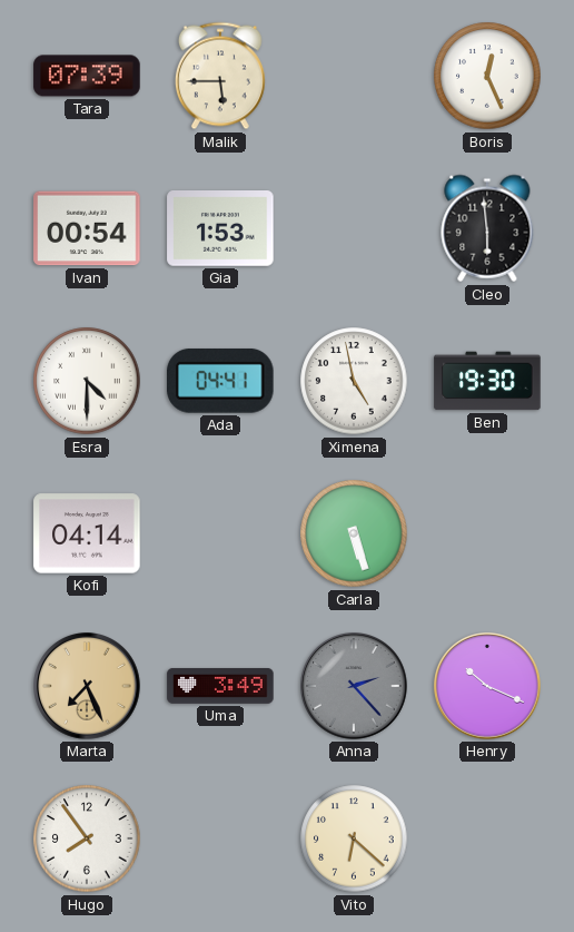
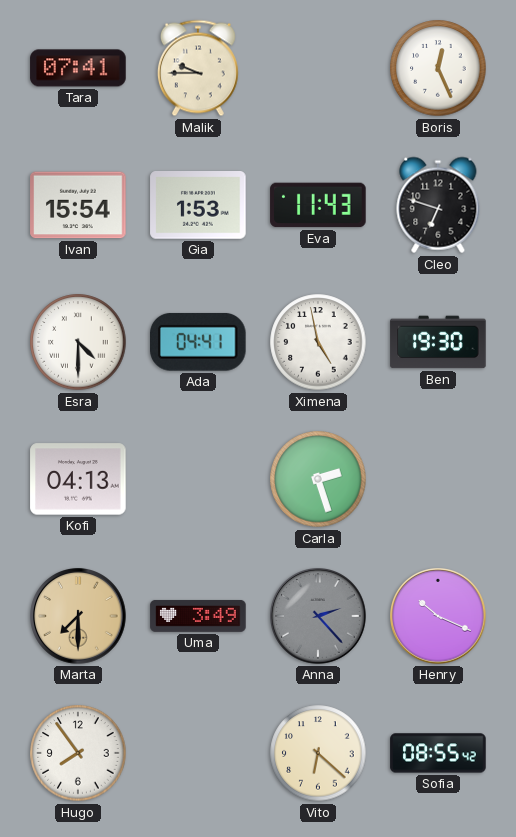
Tara: 07:39 -> 07:41
Malik: 5:45 -> 9:45
Ivan: 00:54 -> 15:54
Eva: none -> 11:43
Cleo: 5:59 -> 6:48
Kofi: 04:14 -> 04:13
Carla: 5:27 -> 2:27
Marta: 7:26 -> 7:30
Sofia: none -> 08:55
